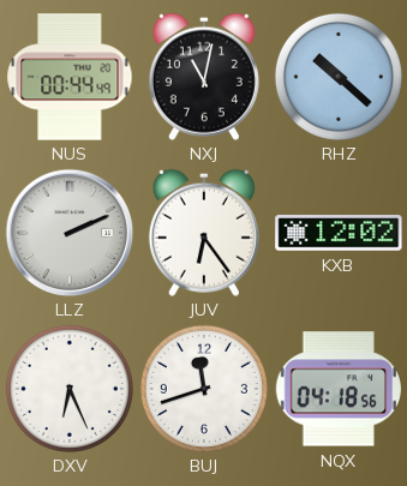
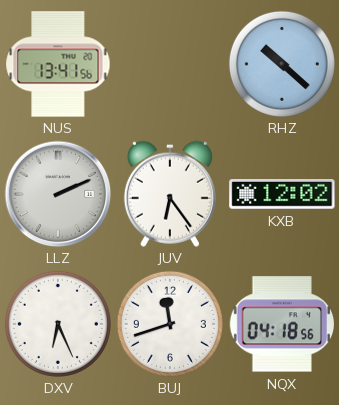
NUS: 00:44 -> 13:41
NXJ: 11:02 -> none
